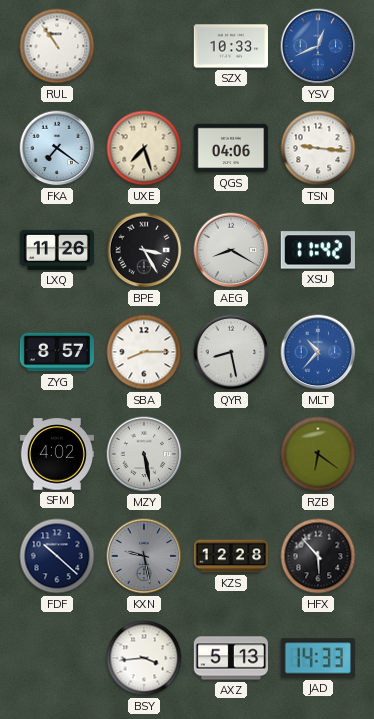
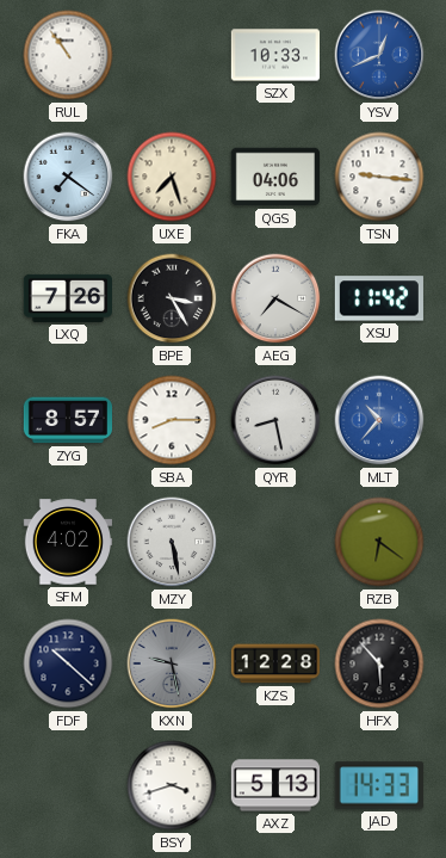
LXQ: 11:26 -> 7:26
AEG: 8:20 -> 7:20
BSY: 3:44 -> 3:42
